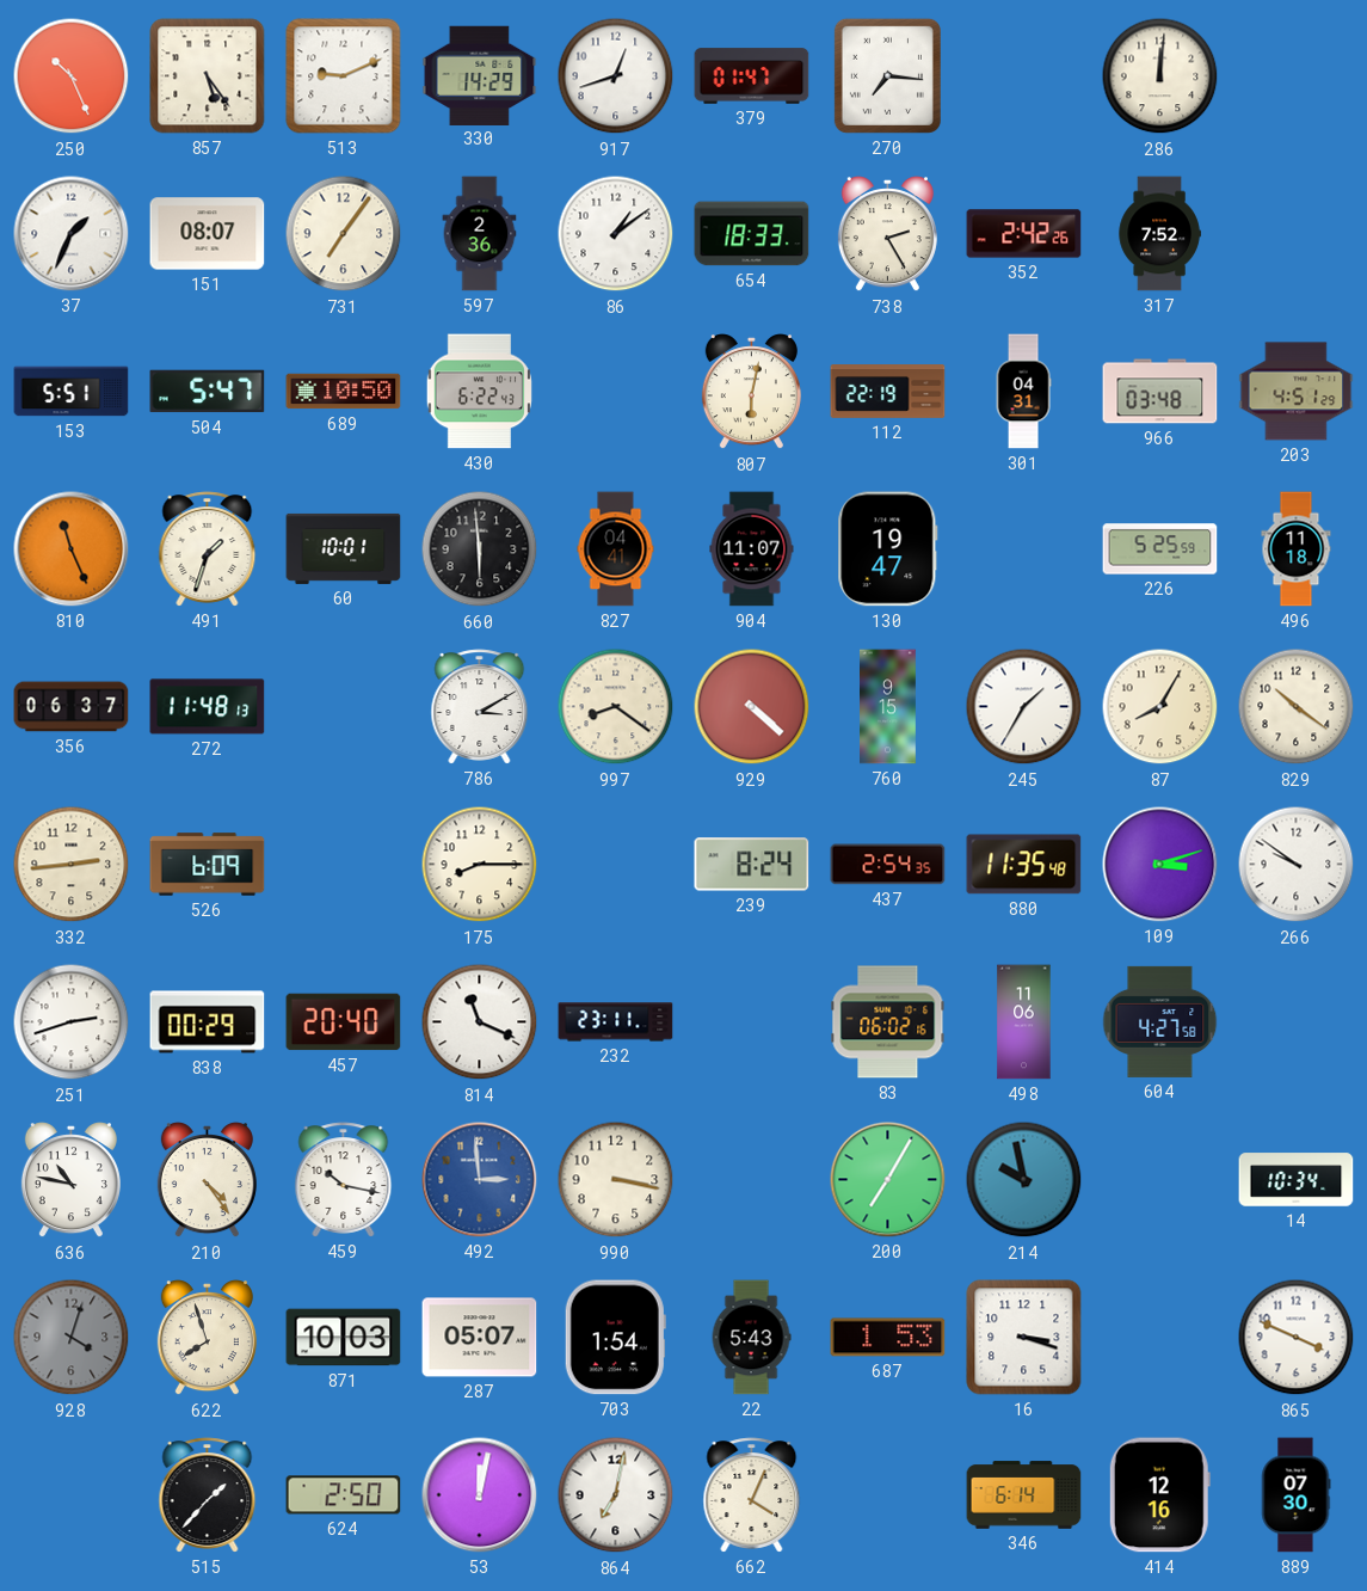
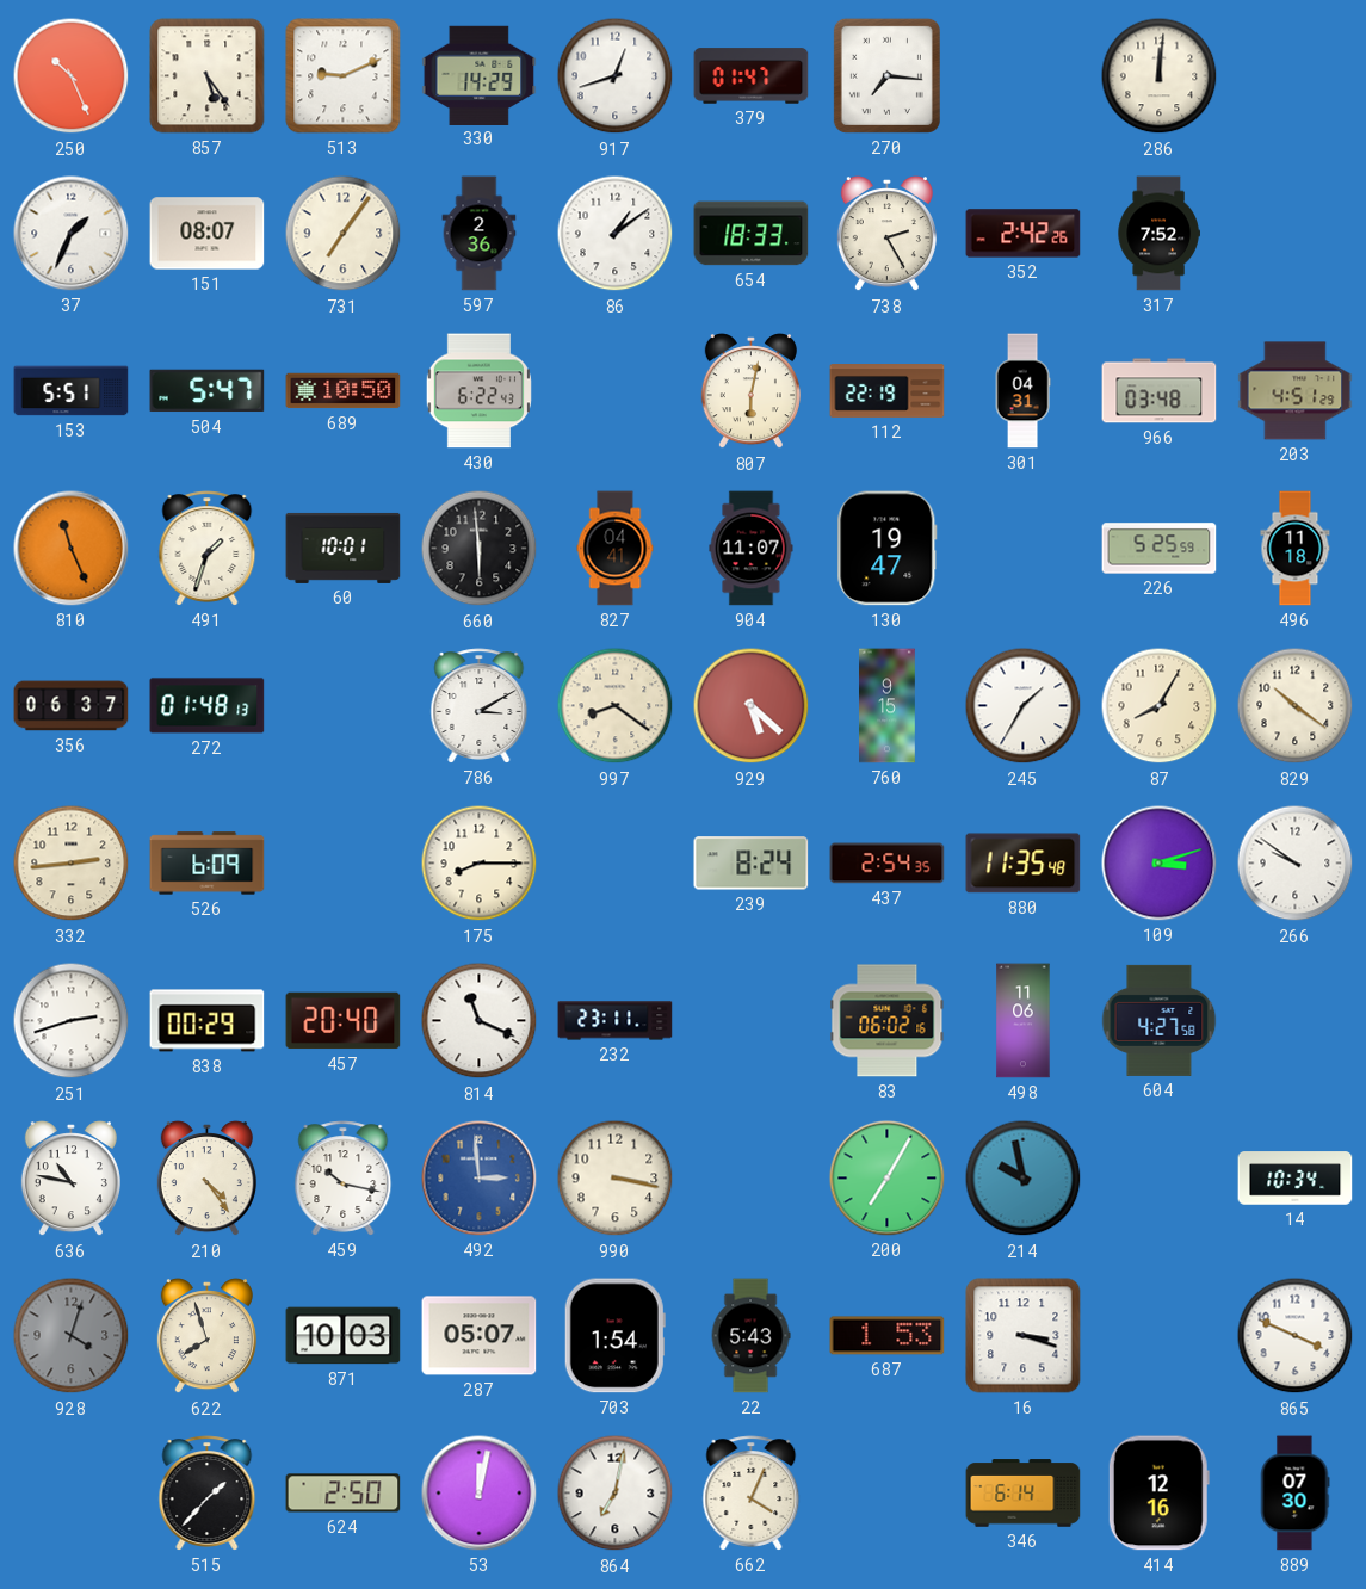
272: 11:48 -> 01:48
929: 4:22 -> 5:22
